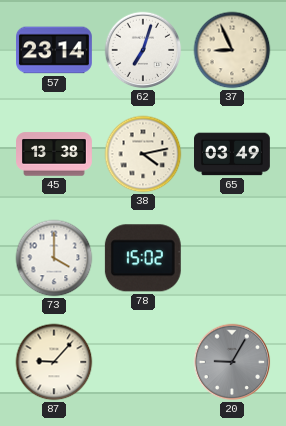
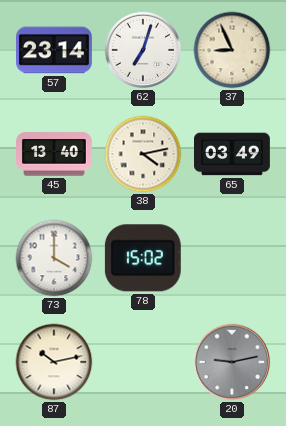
45: 13:38 -> 13:40
87: 9:07 -> 10:13
20: 9:05 -> 9:13
